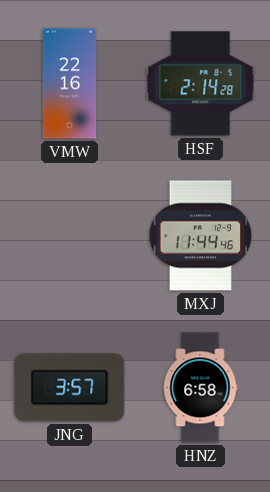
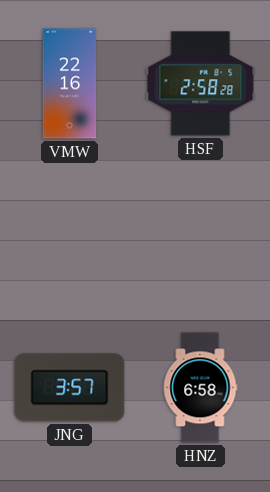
HSF: 2:14 -> 2:58
MXJ: 11:44 -> none
